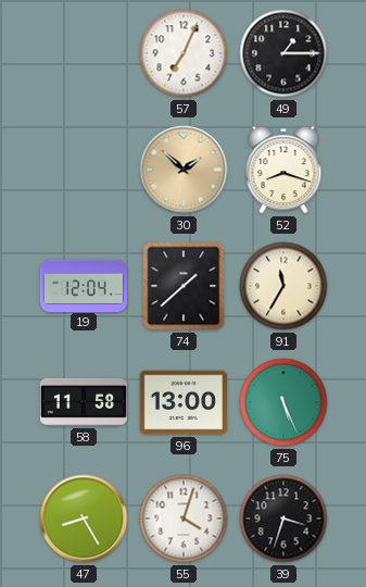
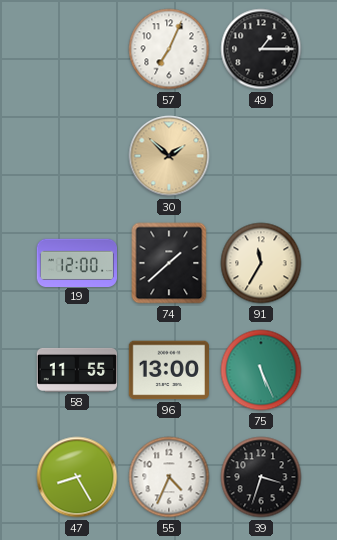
52: 8:18 -> none
19: 12:04 -> 12:00
58: 11:58 -> 11:55
55: 4:03 -> 4:34
